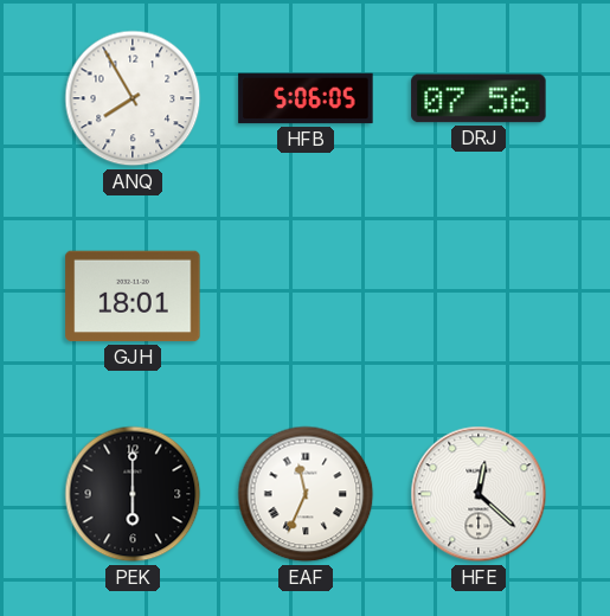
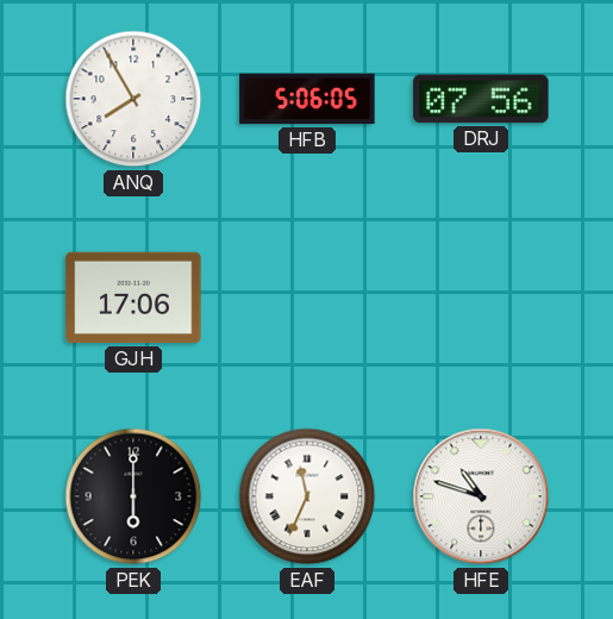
GJH: 18:01 -> 17:06
HFE: 12:22 -> 10:48
